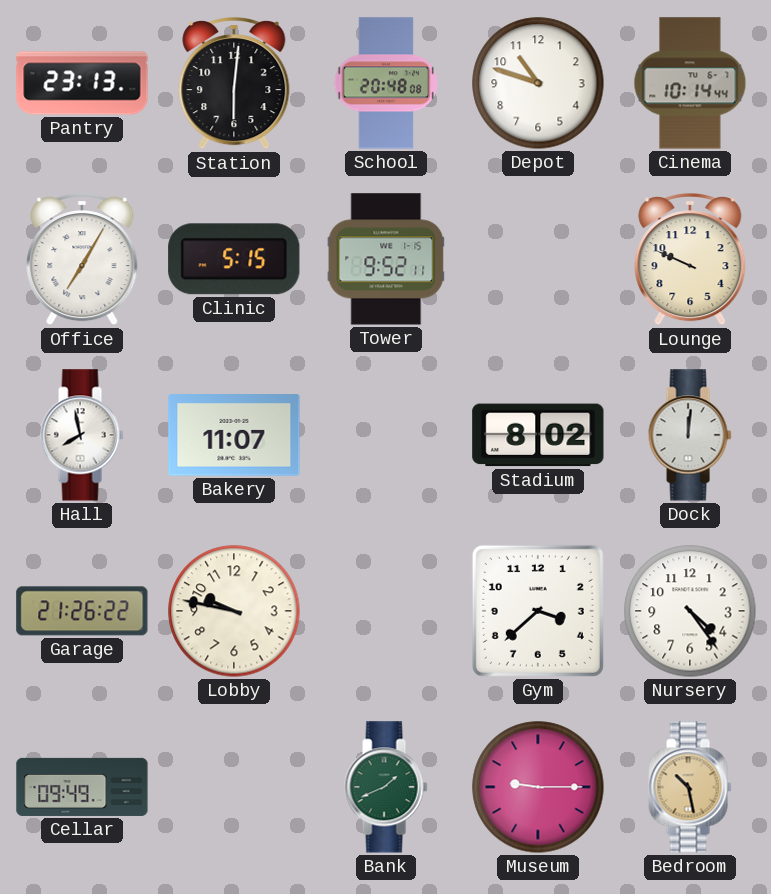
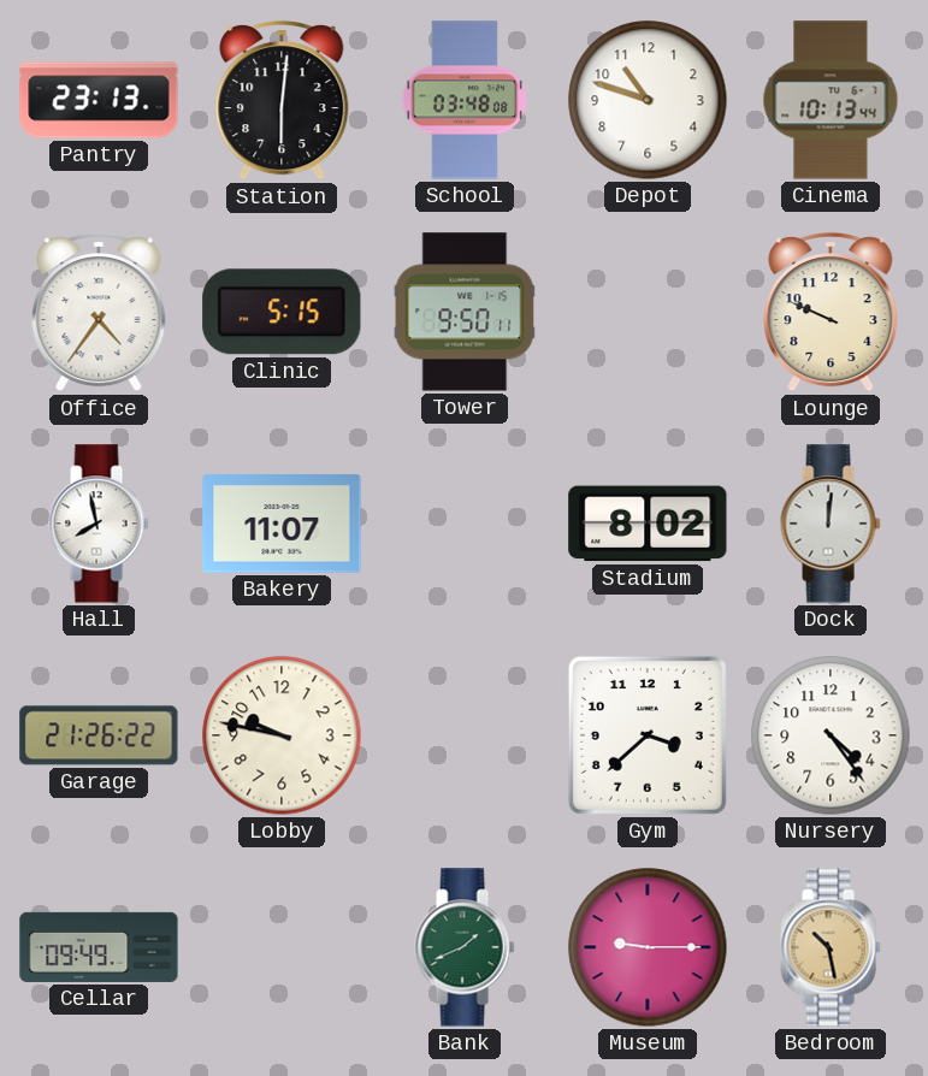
School: 20:48 -> 03:48
Cinema: 10:14 -> 10:13
Office: 7:05 -> 4:36
Tower: 9:52 -> 9:50
